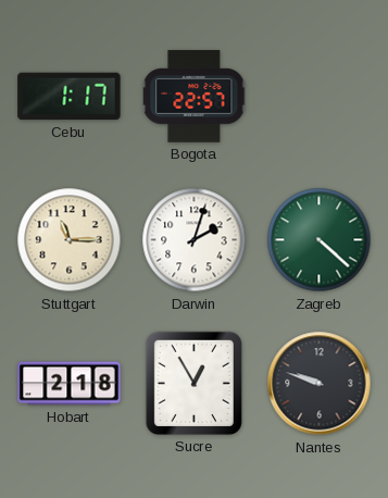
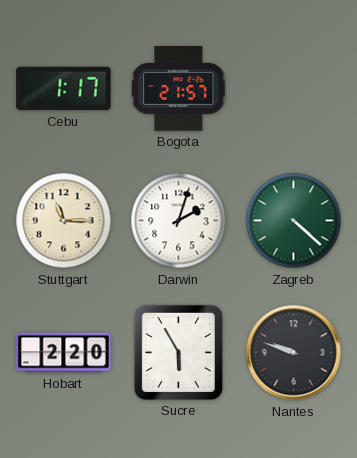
Bogota: 22:57 -> 21:57
Hobart: 2:18 -> 2:20
Sucre: 12:55 -> 5:55
